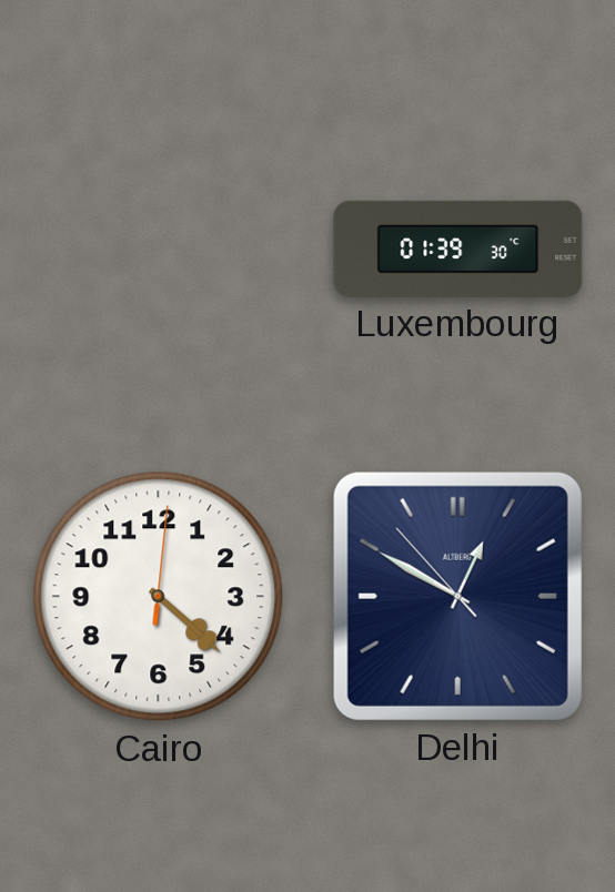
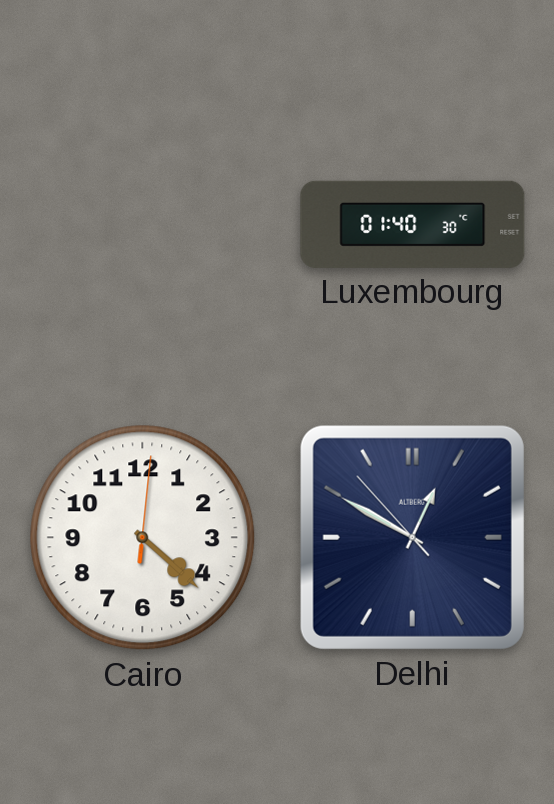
Luxembourg: 01:39 -> 01:40
